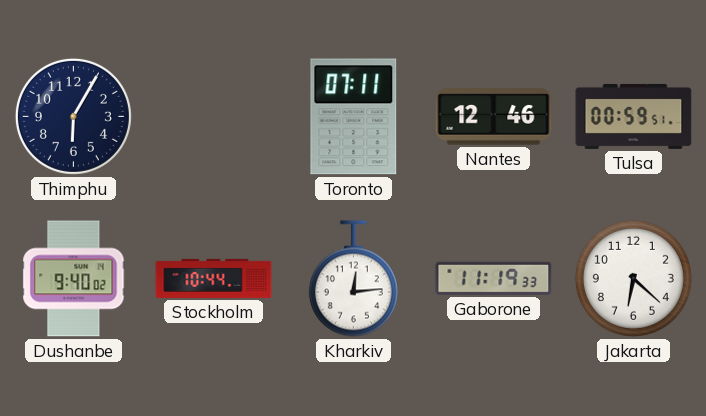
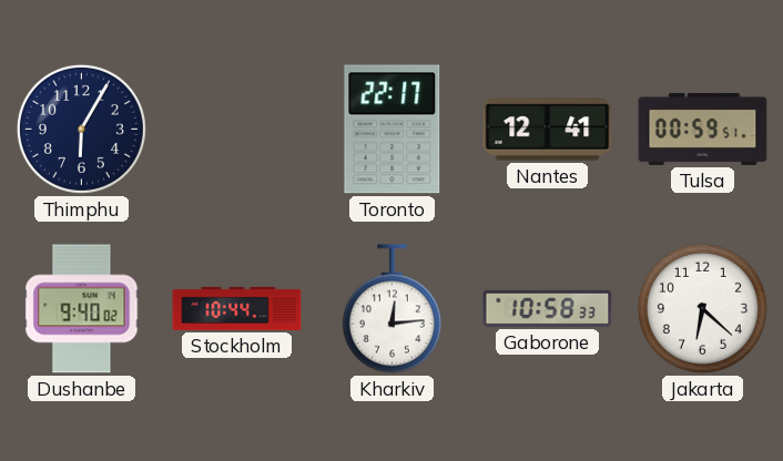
Toronto: 07:11 -> 22:17
Nantes: 12:46 -> 12:41
Gaborone: 11:19 -> 10:58
